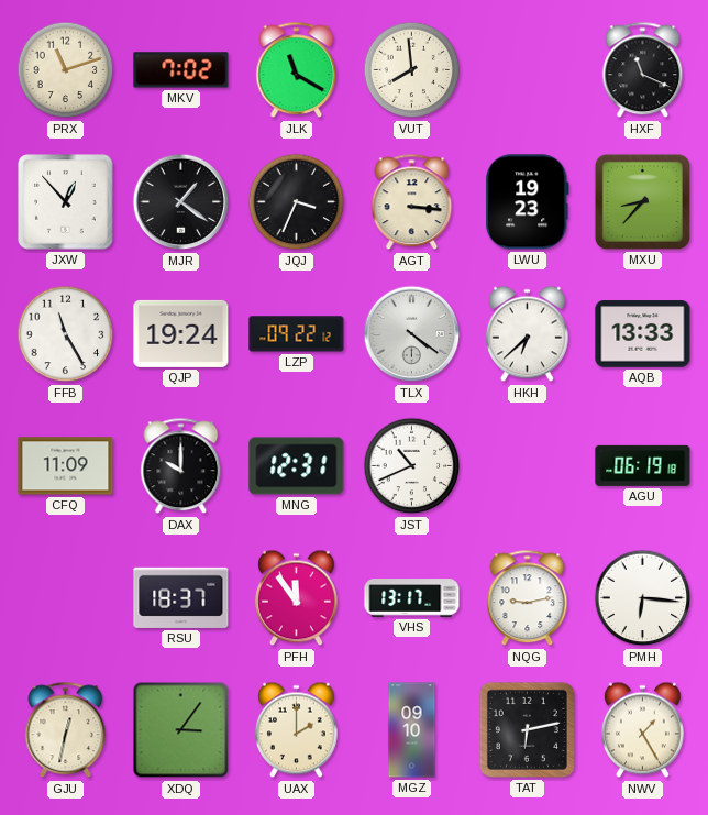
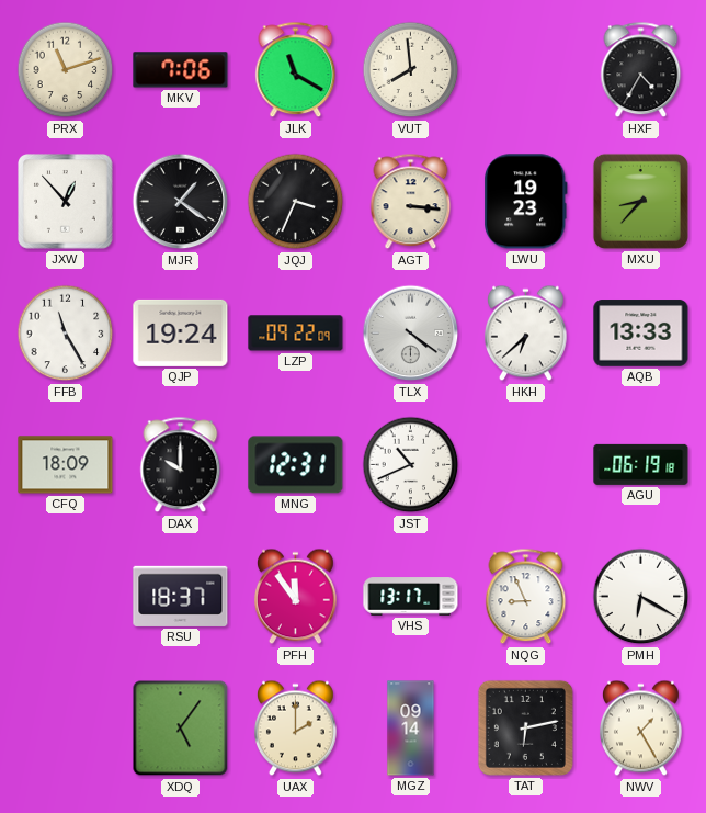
MKV: 7:02 -> 7:06
HXF: 11:19 -> 4:35
LZP: 09:22:12 -> 09:22:09
CFQ: 11:09 -> 18:09
NQG: 9:13 -> 8:56
PMH: 6:16 -> 6:20
GJU: 12:32 -> none
XDQ: 3:06 -> 5:06
MGZ: 09:10 -> 09:14
